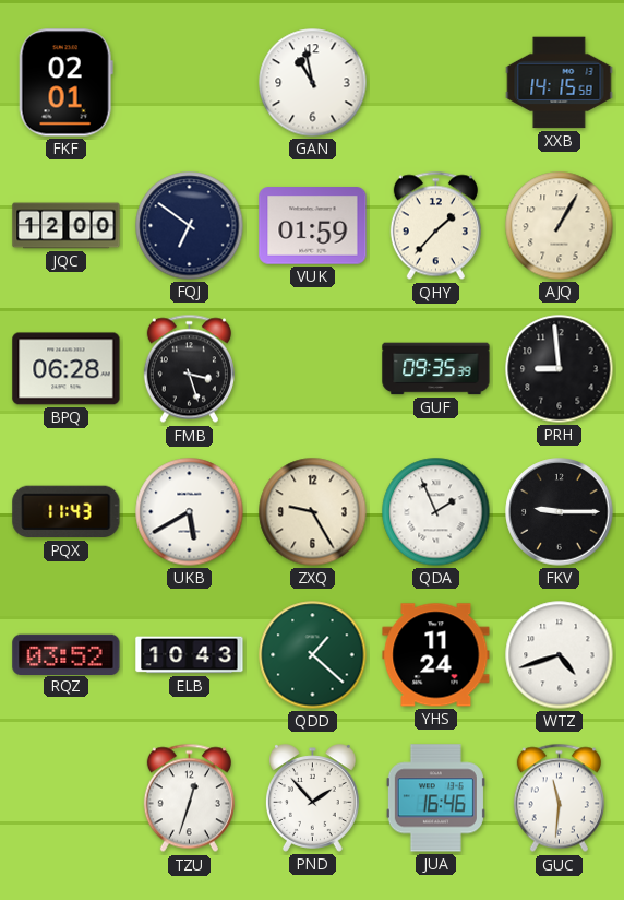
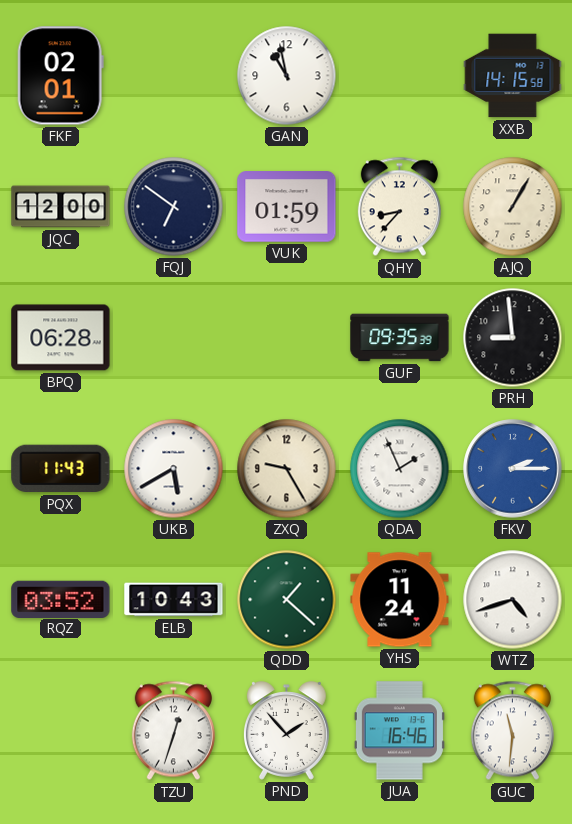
QHY: 1:37 -> 8:37
FMB: 3:27 -> none
FKV: 9:15 -> 2:15
FKV dial: black -> blue
